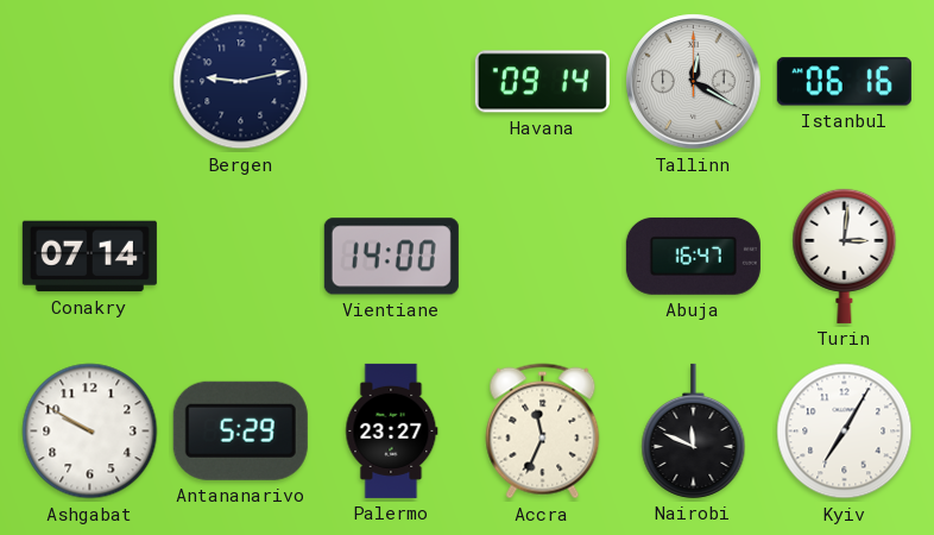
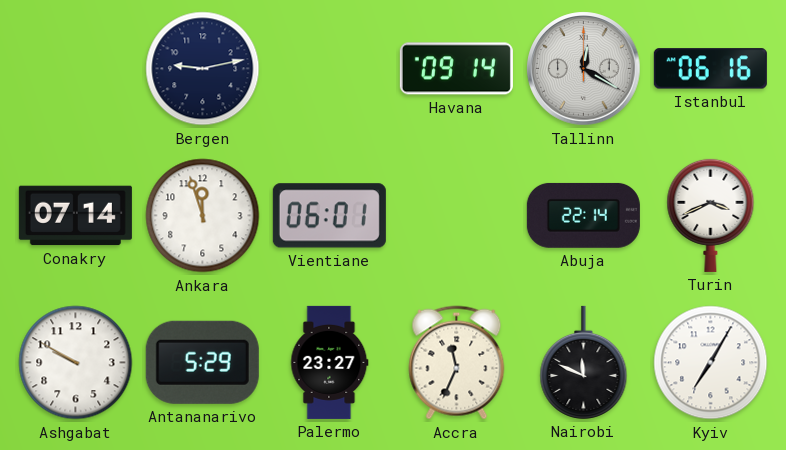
Ankara: none -> 11:57
Vientiane: 14:00 -> 06:01
Abuja: 16:47 -> 22:14
Turin: 3:01 -> 3:41
